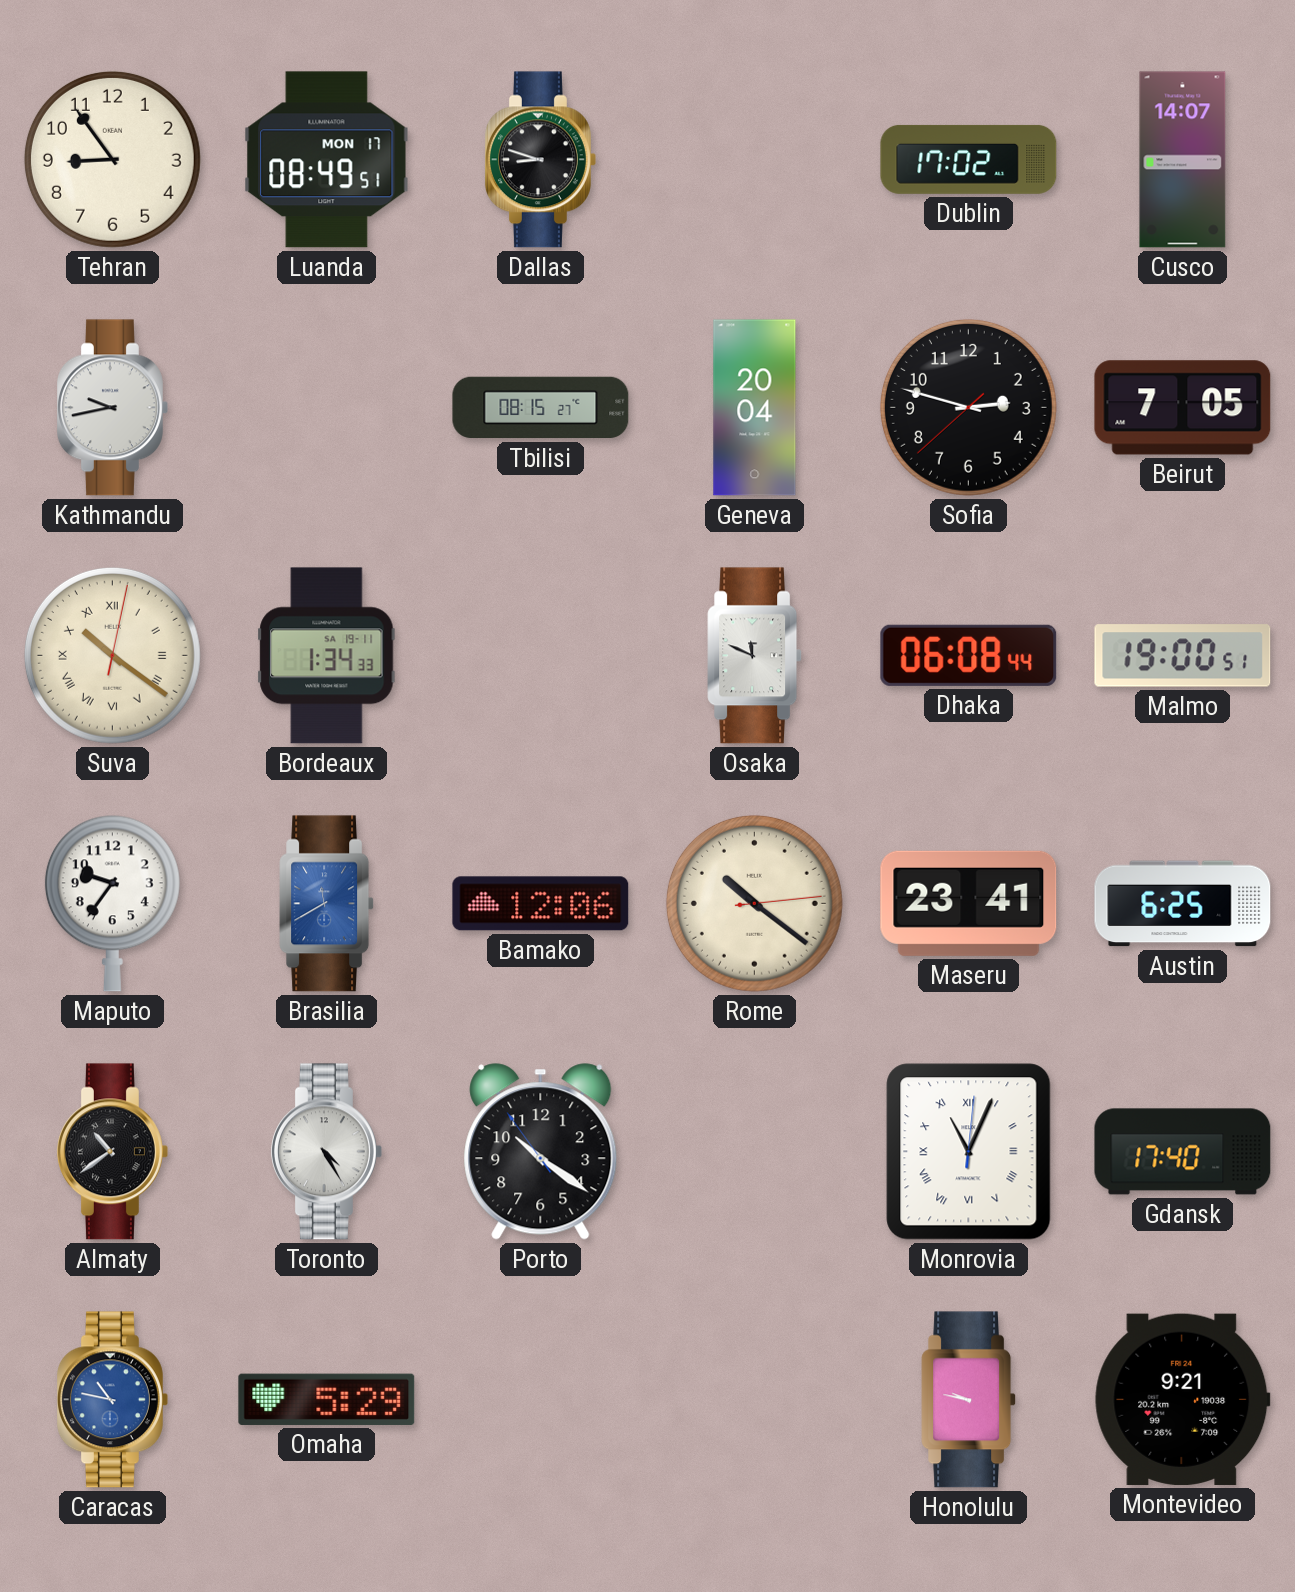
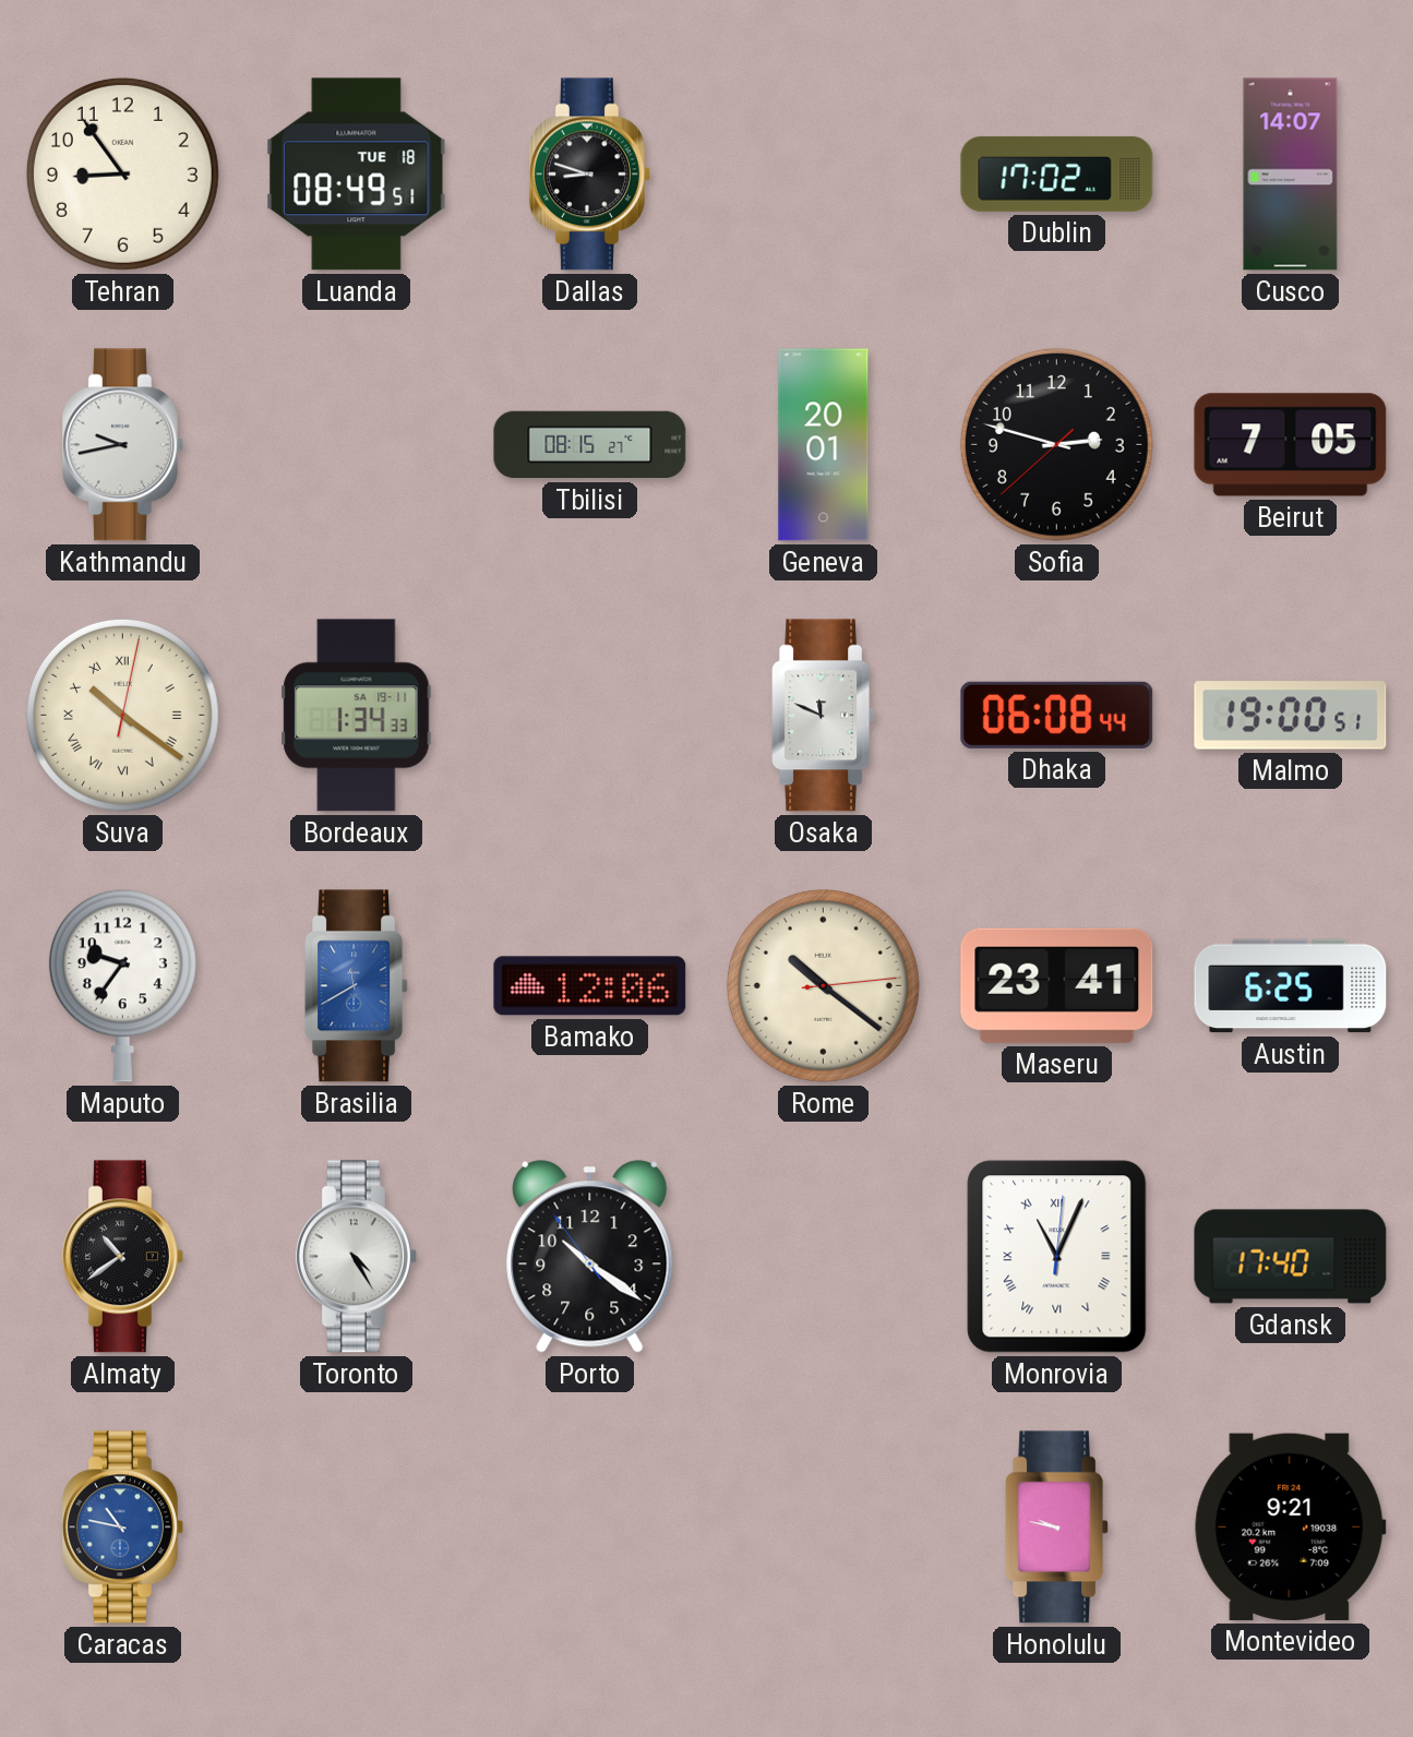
Luanda date: MON 17 -> TUE 18
Geneva: 20:04 -> 20:01
Omaha: 5:29 -> none
